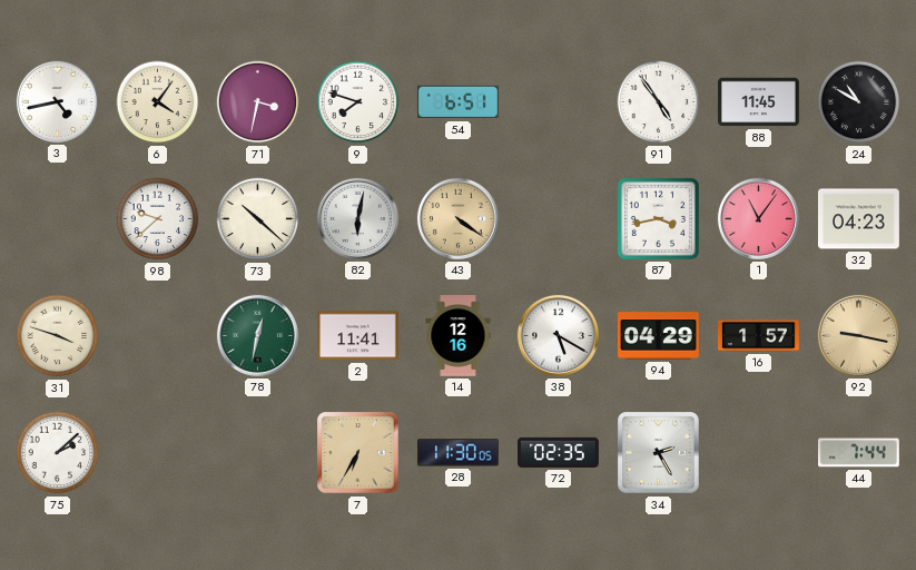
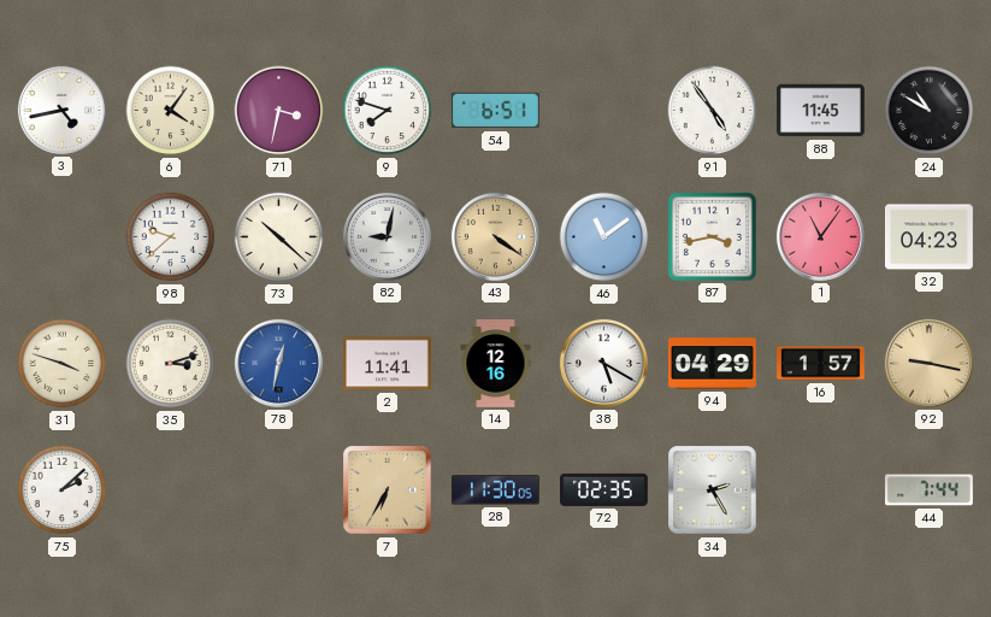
82: 6:02 -> 9:02
46: none -> 11:09
35: none -> 3:12
78 dial: green -> blue
